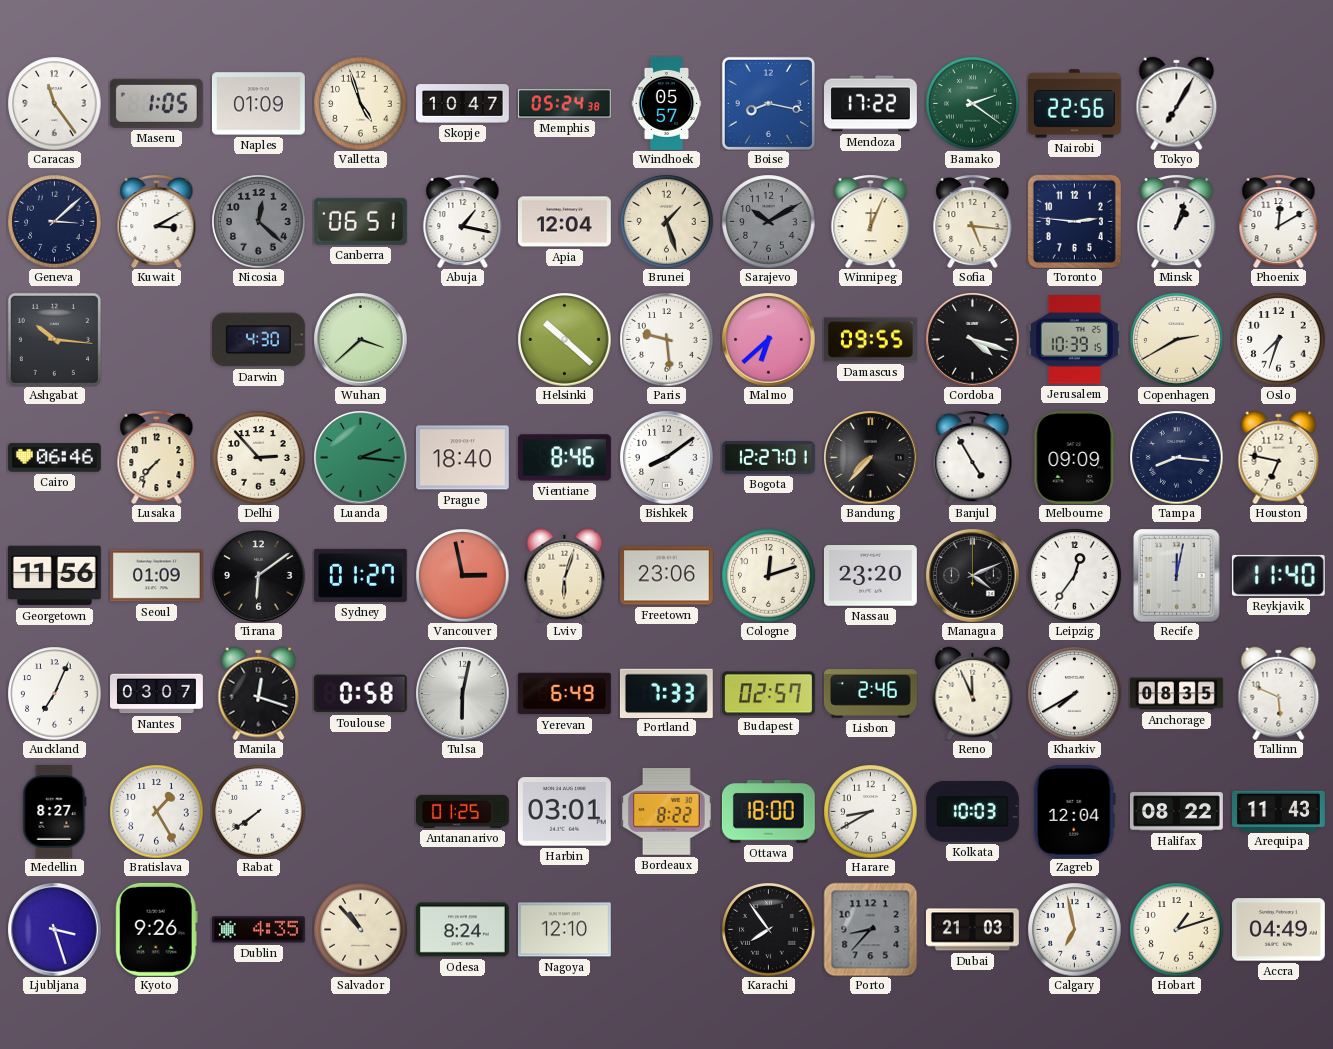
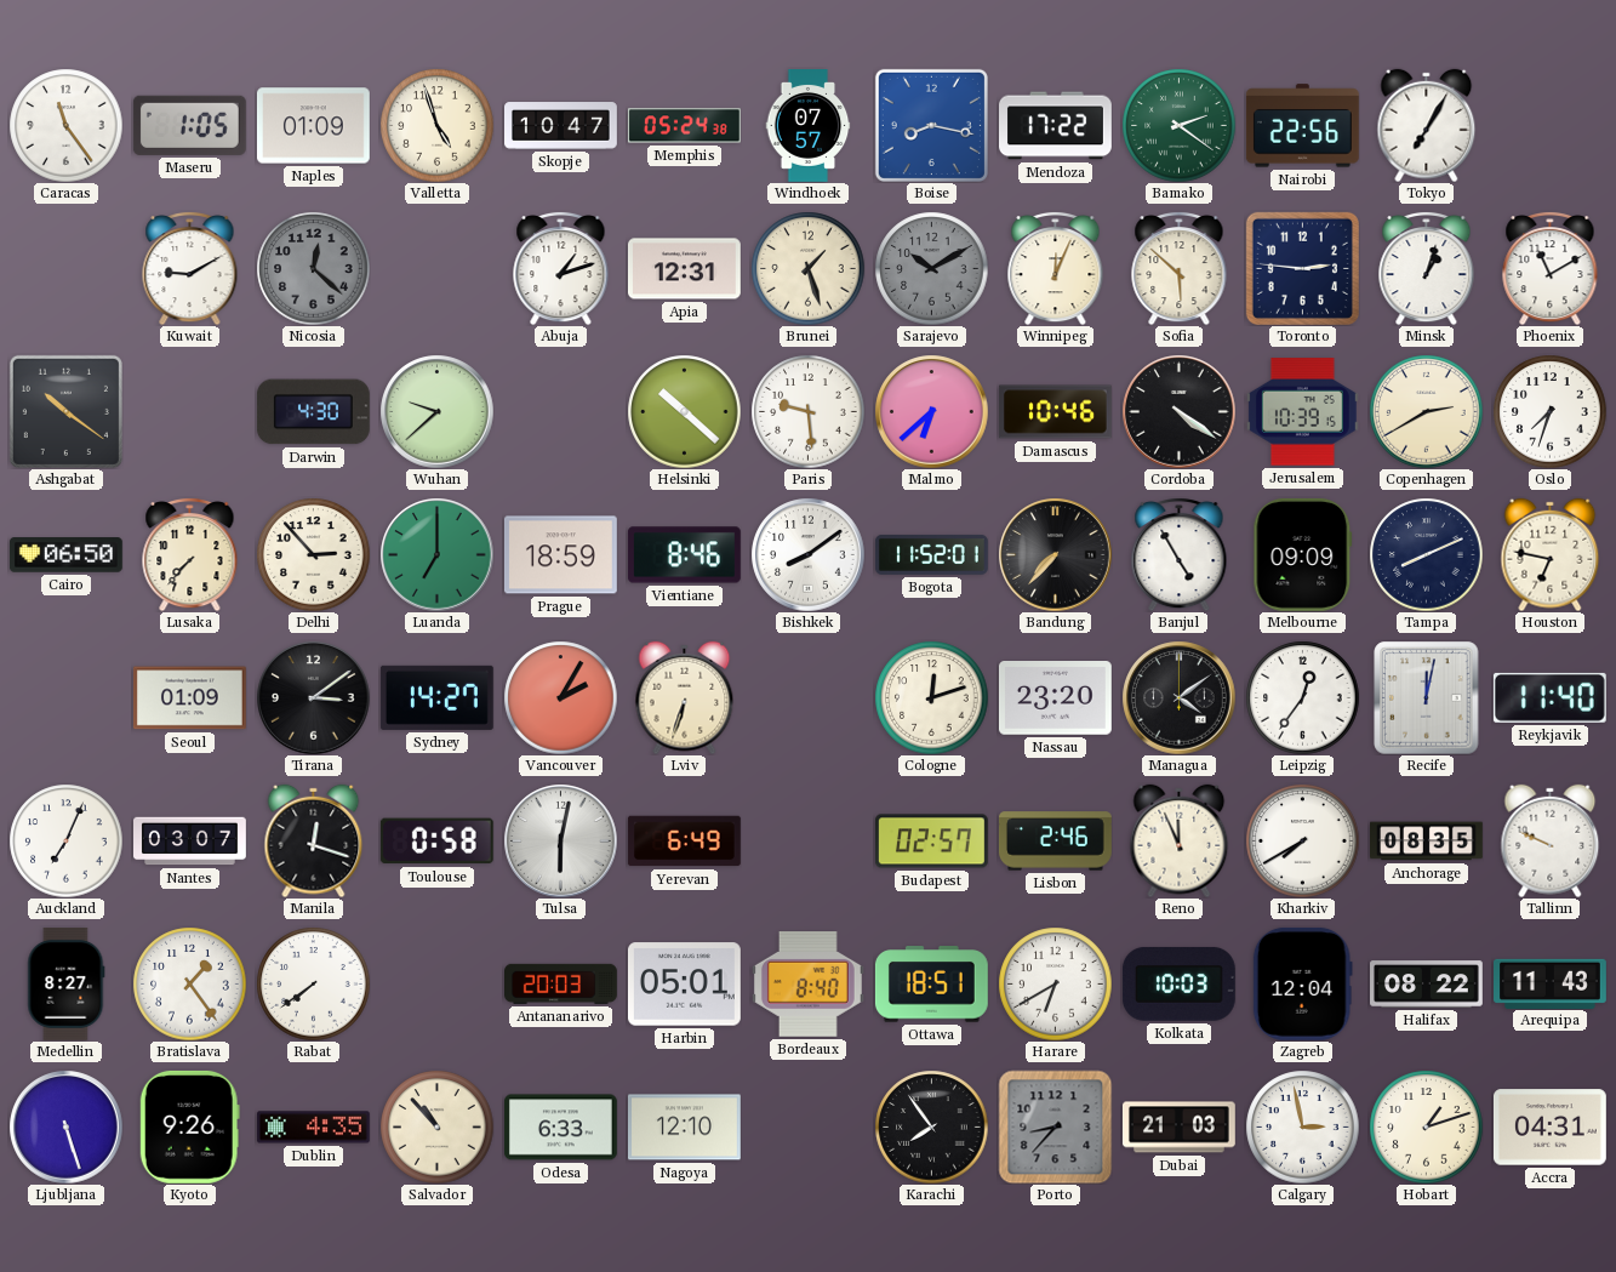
Windhoek: 05:57 -> 07:57
Geneva: 3:08 -> none
Kuwait: 3:10 -> 9:10
Canberra: 06:51 -> none
Abuja: 1:17 -> 1:12
Apia: 12:04 -> 12:31
Sofia: 5:16 -> 5:52
Phoenix: 12:10 -> 11:10
Ashgabat: 10:16 -> 10:21
Wuhan: 3:38 -> 9:38
Damascus: 09:55 -> 10:46
Cordoba: 4:18 -> 4:21
Cairo: 06:46 -> 06:50
Luanda: 2:16 -> 7:00
Prague: 18:40 -> 18:59
Bogota: 12:27 -> 11:52
Tampa: 8:16 -> 8:11
Georgetown: 11:56 -> none
Tirana: 6:09 -> 3:09
Sydney: 01:27 -> 14:27
Vancouver: 2:58 -> 2:05
Lviv: 6:03 -> 6:33
Freetown: 23:06 -> none
Managua: 4:11 -> 4:09
Portland: 7:33 -> none
Tallinn: 5:49 -> 9:49
Bratislava: 1:25 -> 1:24
Antananarivo: 01:25 -> 20:03
Harbin: 03:01 -> 05:01
Bordeaux: 8:22 -> 8:40
Ottawa: 18:00 -> 18:51
Harare: 8:40 -> 6:40
Ljubljana: 3:27 -> 5:27
Odesa: 8:24 -> 6:33
Calgary: 6:58 -> 2:58
Accra: 04:49 -> 04:31
